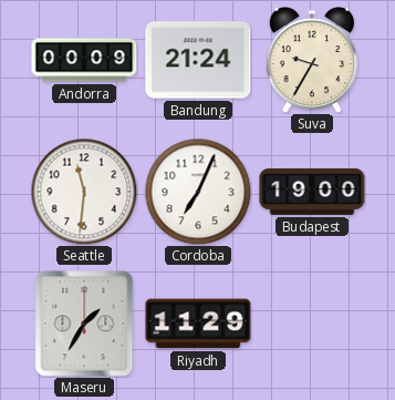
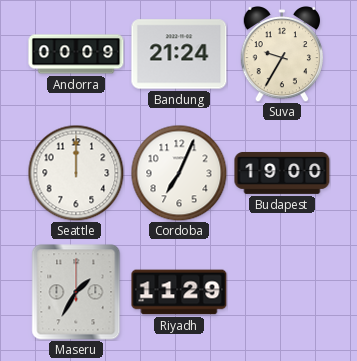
Seattle: 11:31 -> 12:00
